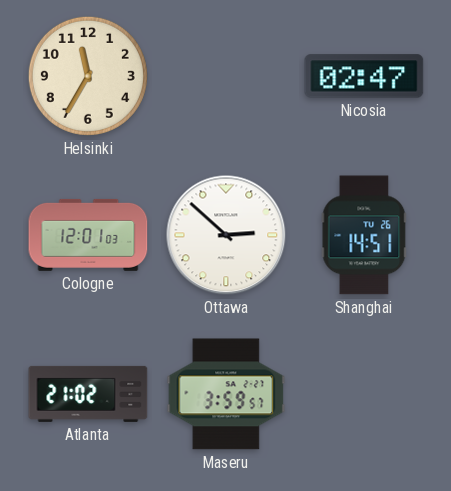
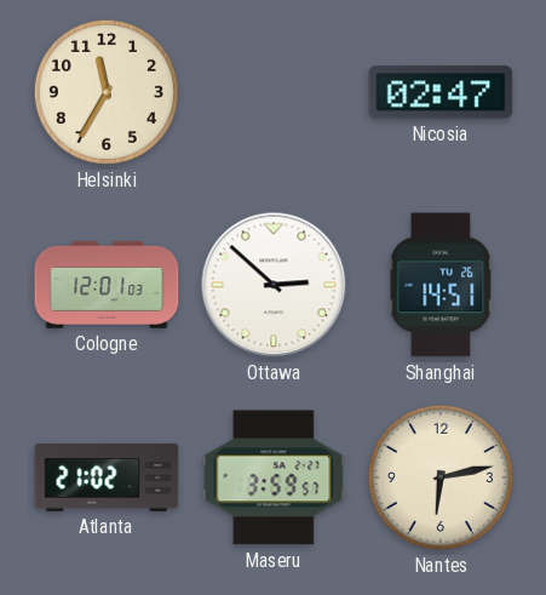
Nantes: none -> 6:13
